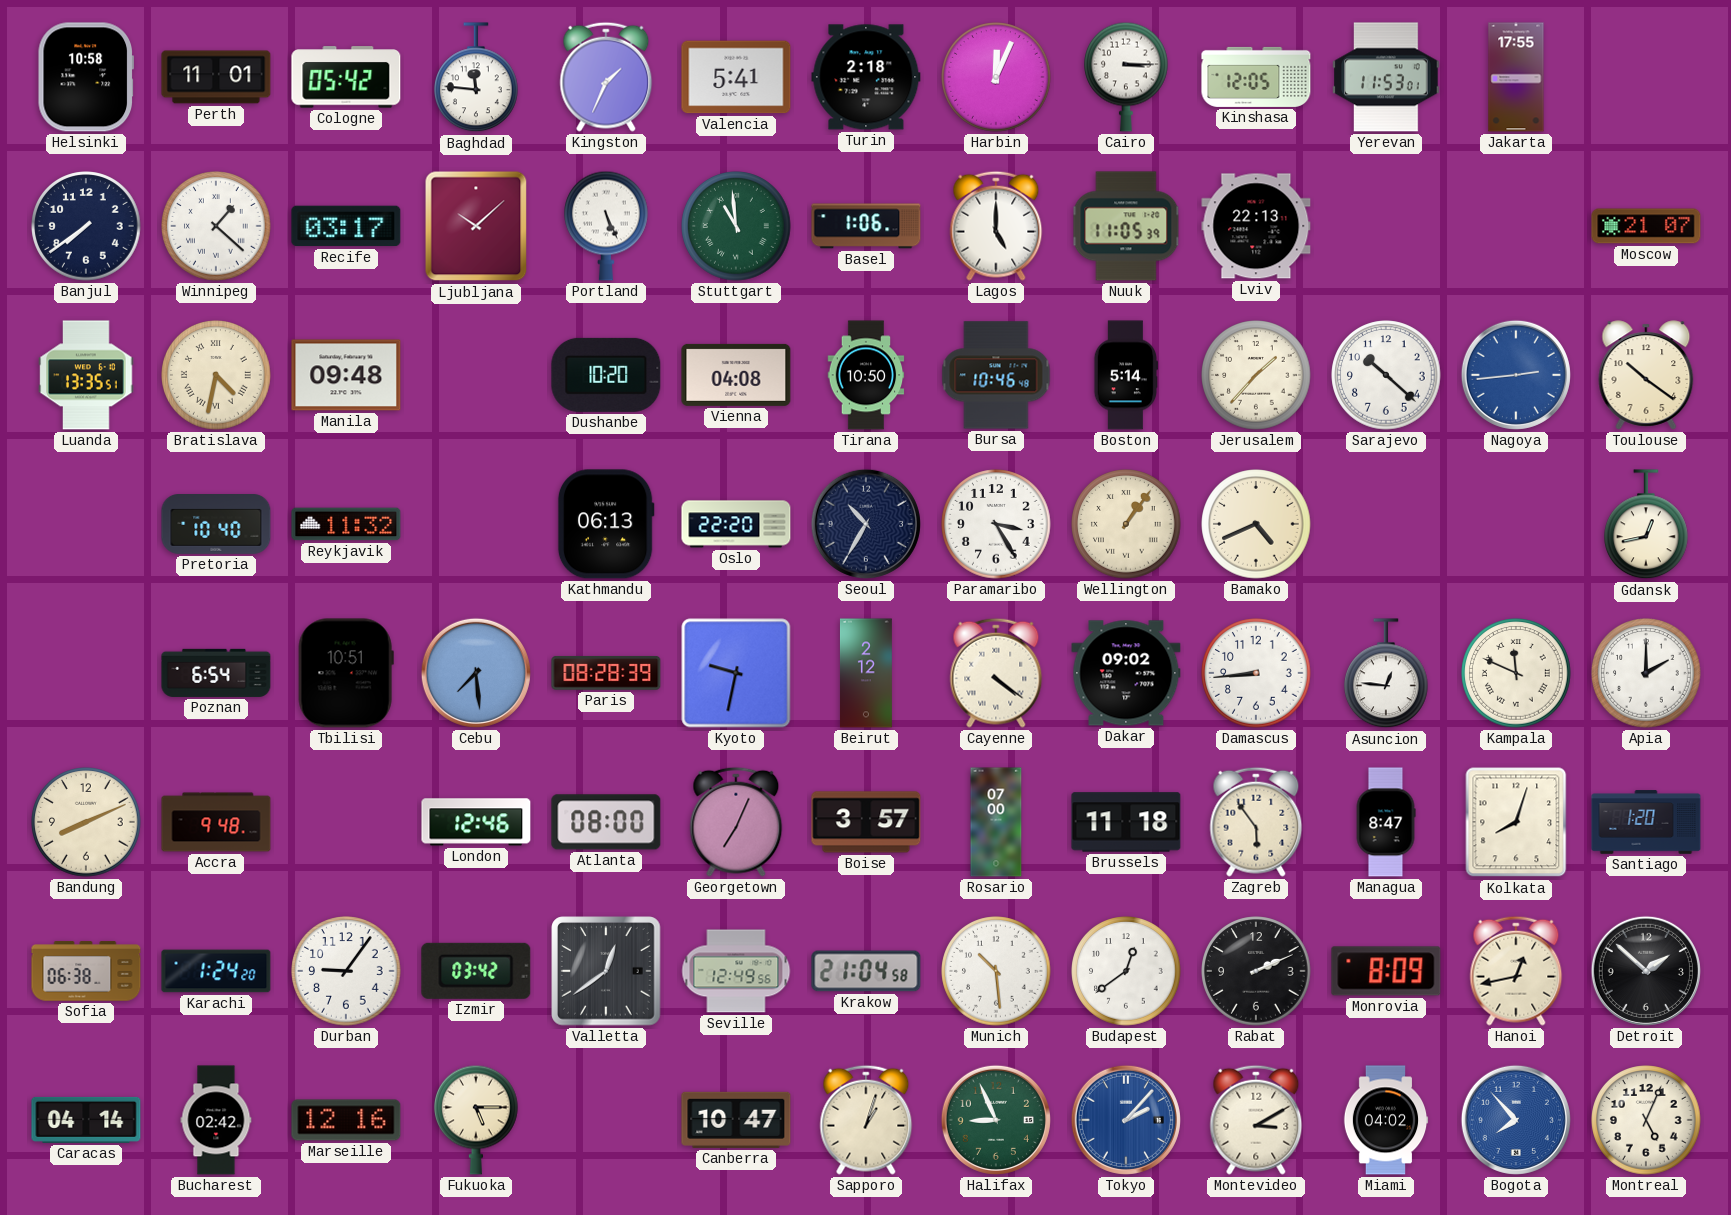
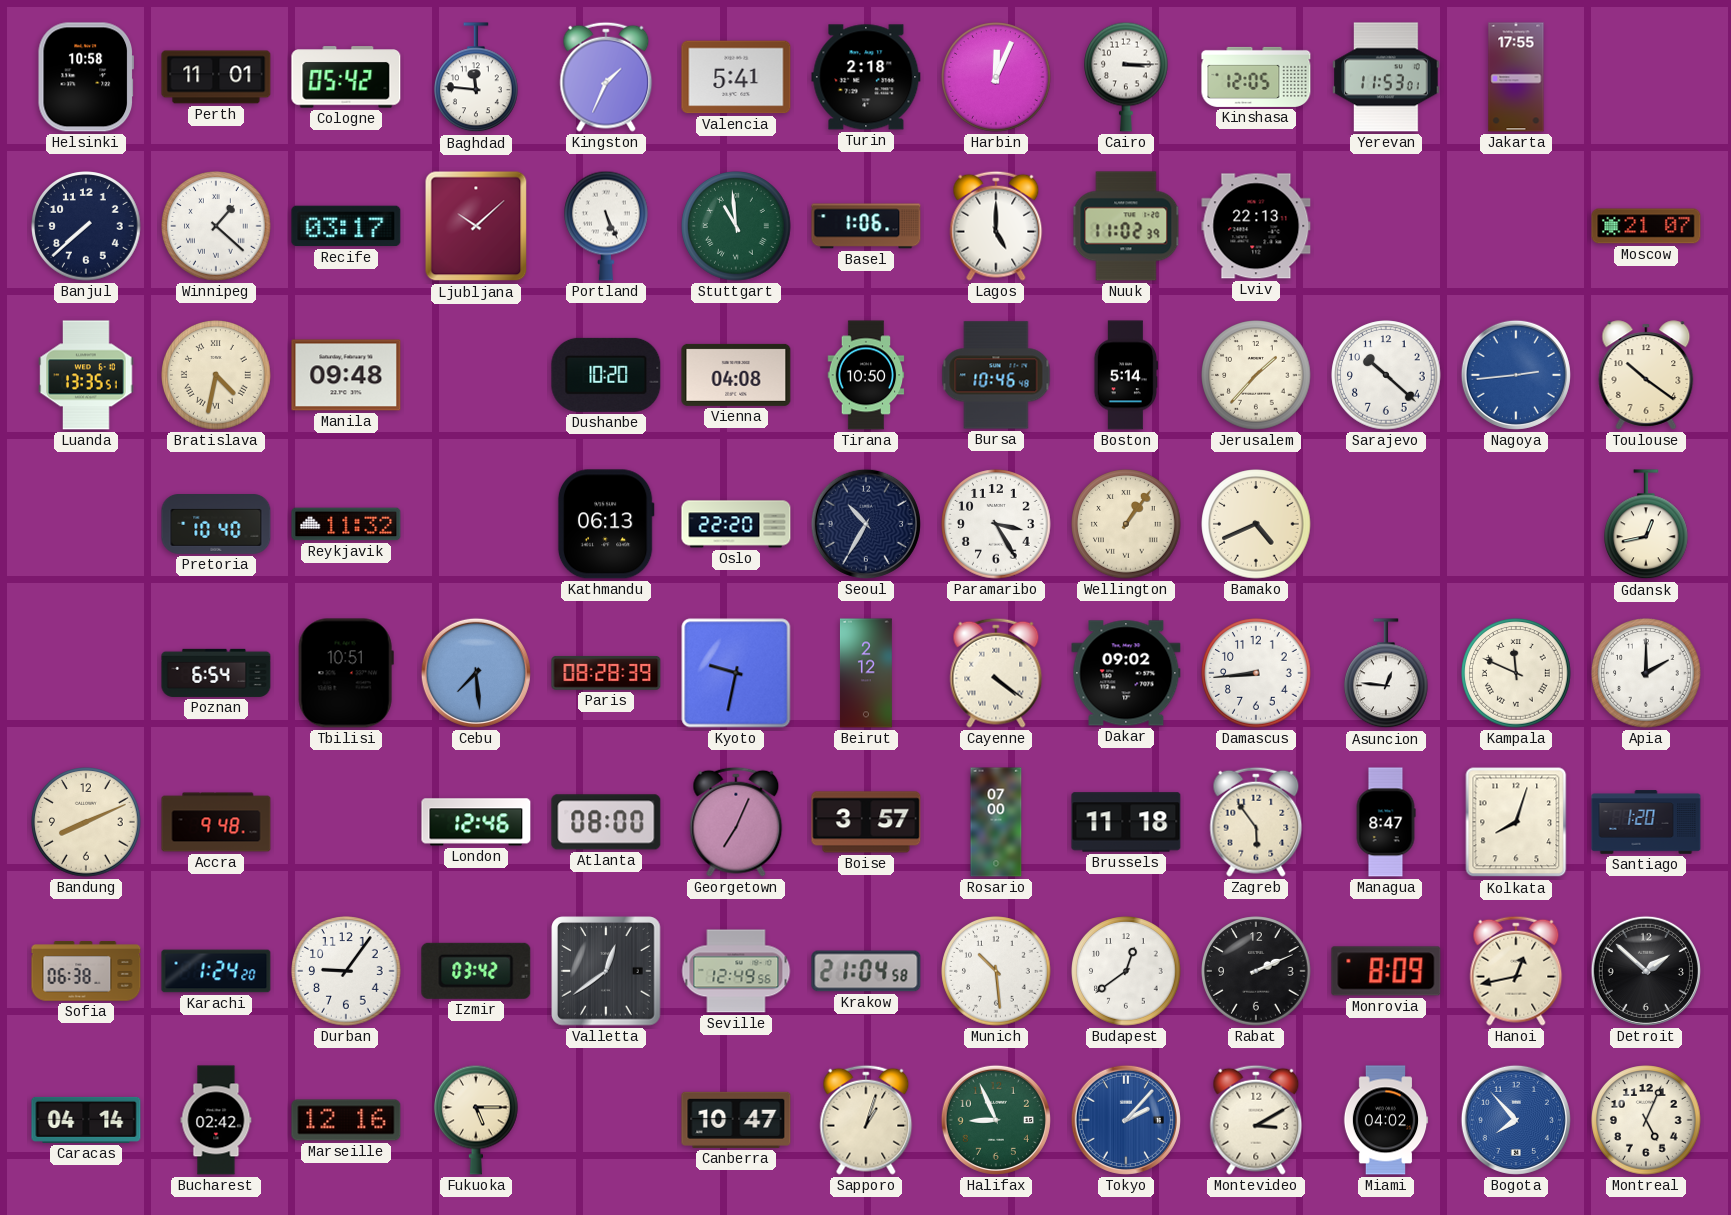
Banjul: 7:39 -> 7:38
Nuuk: 11:05 -> 11:02
